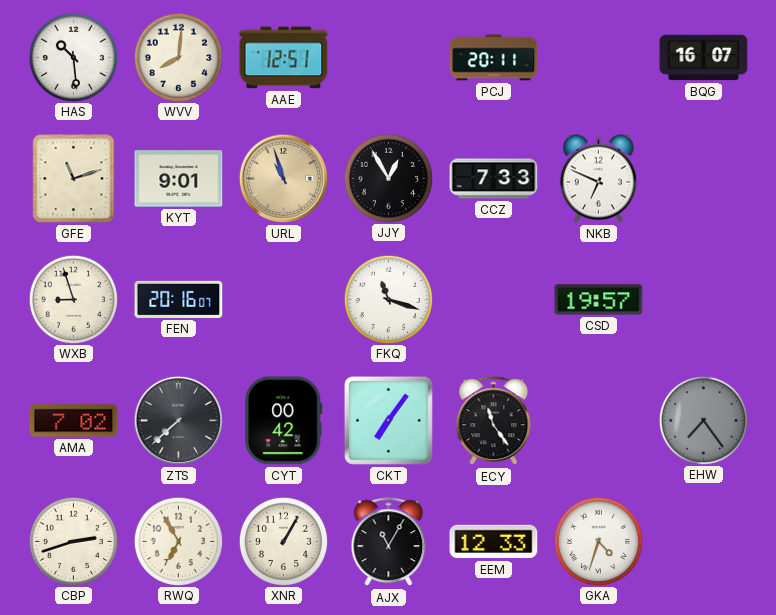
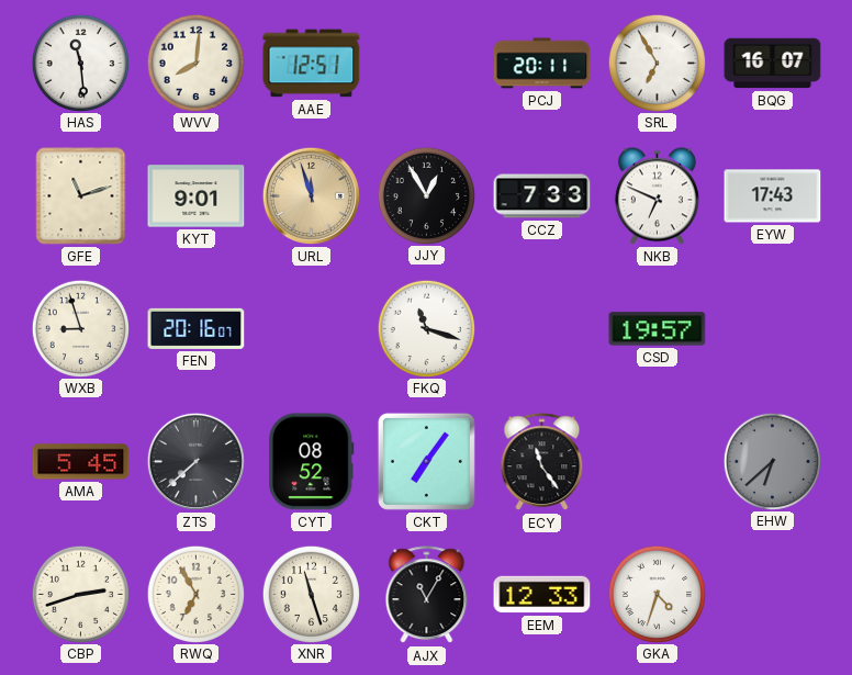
HAS: 10:29 -> 11:29
SRL: none -> 6:55
URL: 10:57 -> 11:57
EYW: none -> 17:43
AMA: 7:02 -> 5:45
CYT: 00:42 -> 08:52
EHW: 7:24 -> 6:38
XNR: 1:05 -> 11:27
